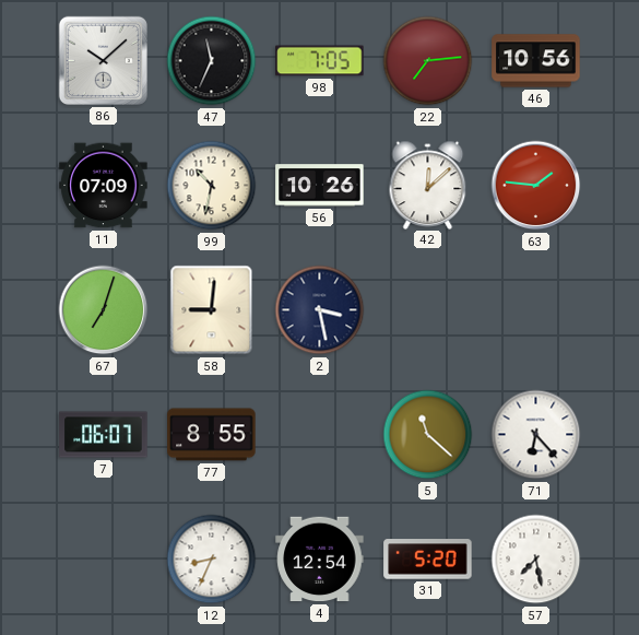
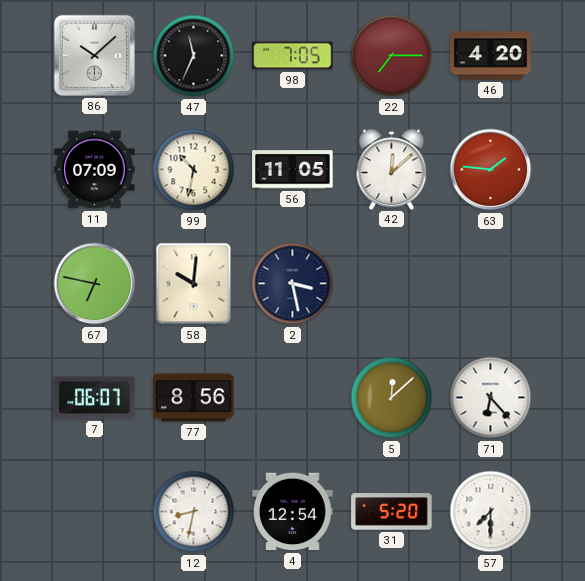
22: 7:14 -> 7:15
46: 10:56 -> 4:20
56: 10:26 -> 11:05
67: 7:03 -> 6:47
58: 9:01 -> 10:01
77: 8:55 -> 8:56
5: 11:22 -> 12:08
12: 8:34 -> 8:32
57: 7:28 -> 7:30
